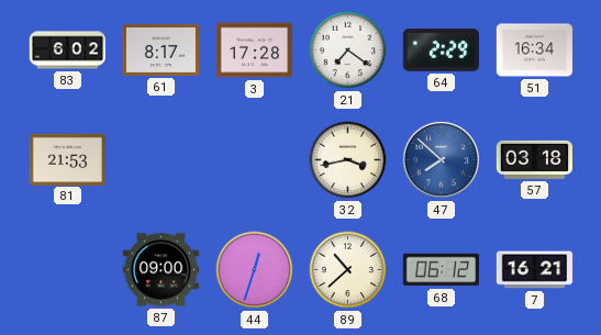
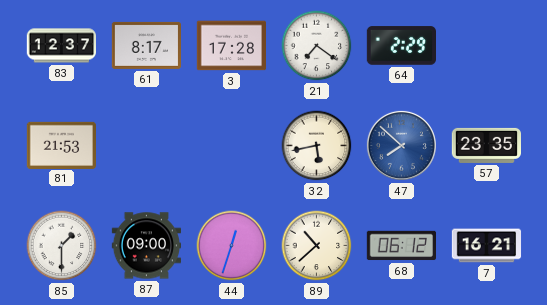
83: 6:02 -> 12:37
51: 16:34 -> none
32: 3:43 -> 5:43
57: 03:18 -> 23:35
85: none -> 1:30
